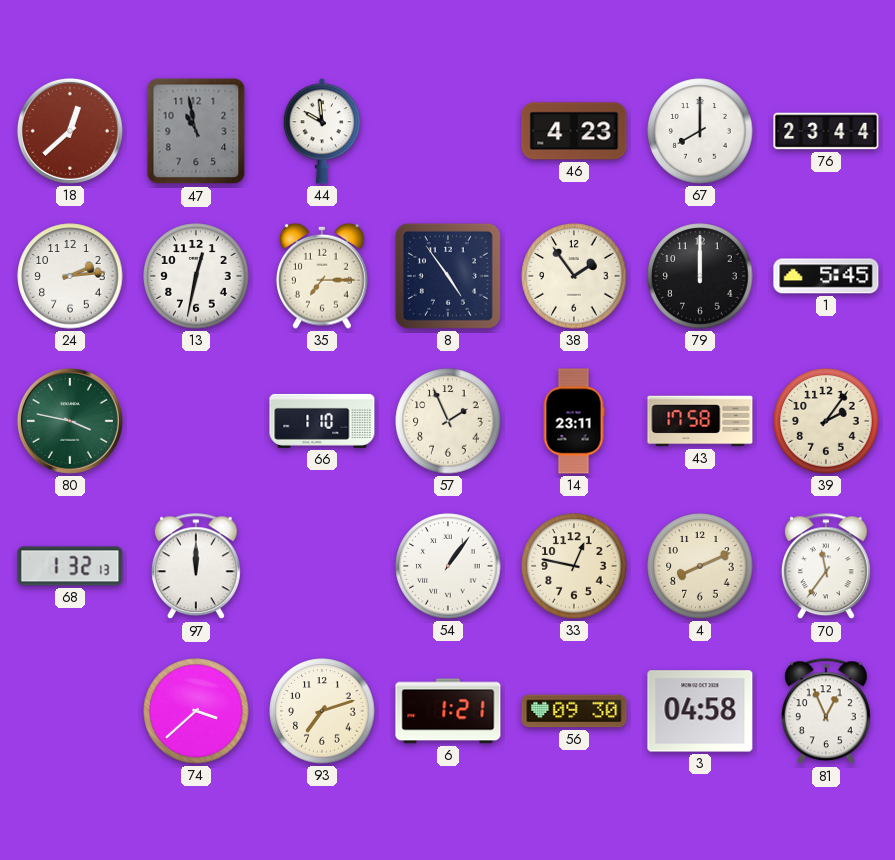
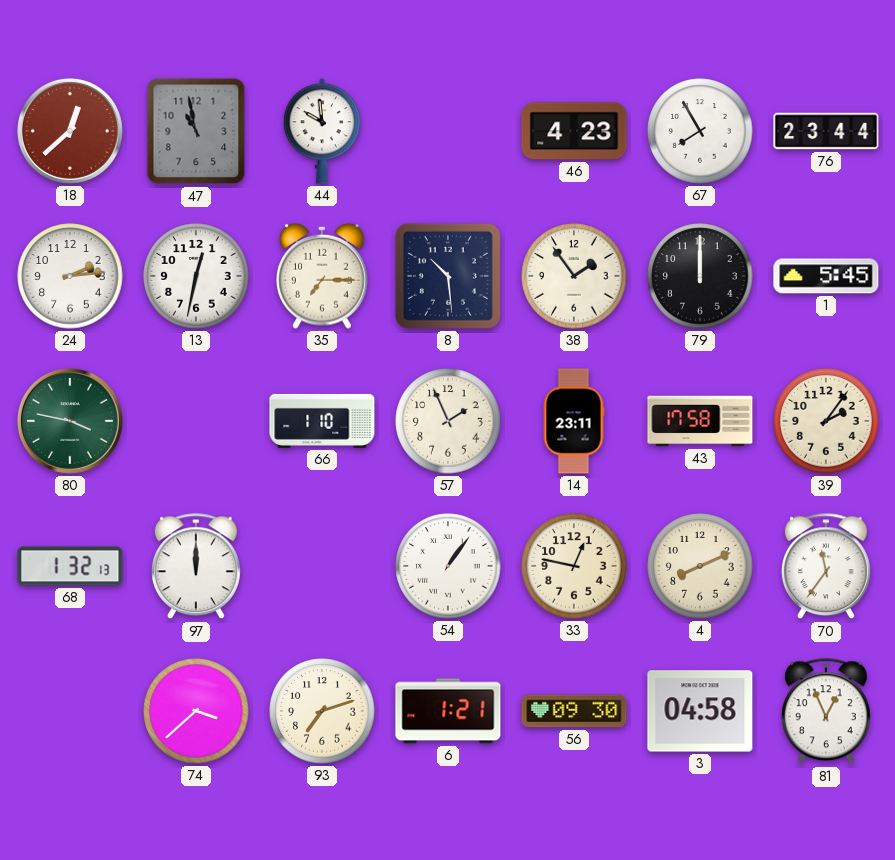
67: 8:00 -> 7:55
8: 4:54 -> 10:29
